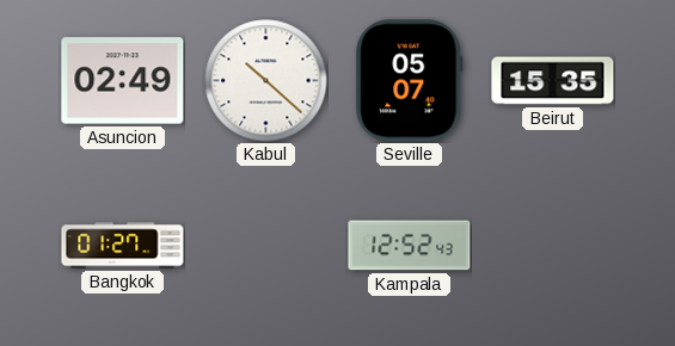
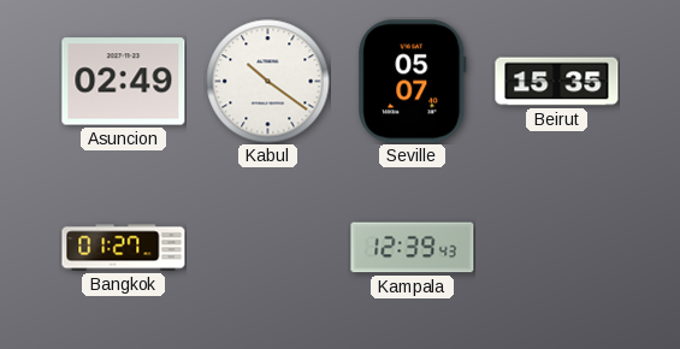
Kabul: 10:22 -> 10:21
Kampala: 12:52 -> 12:39
